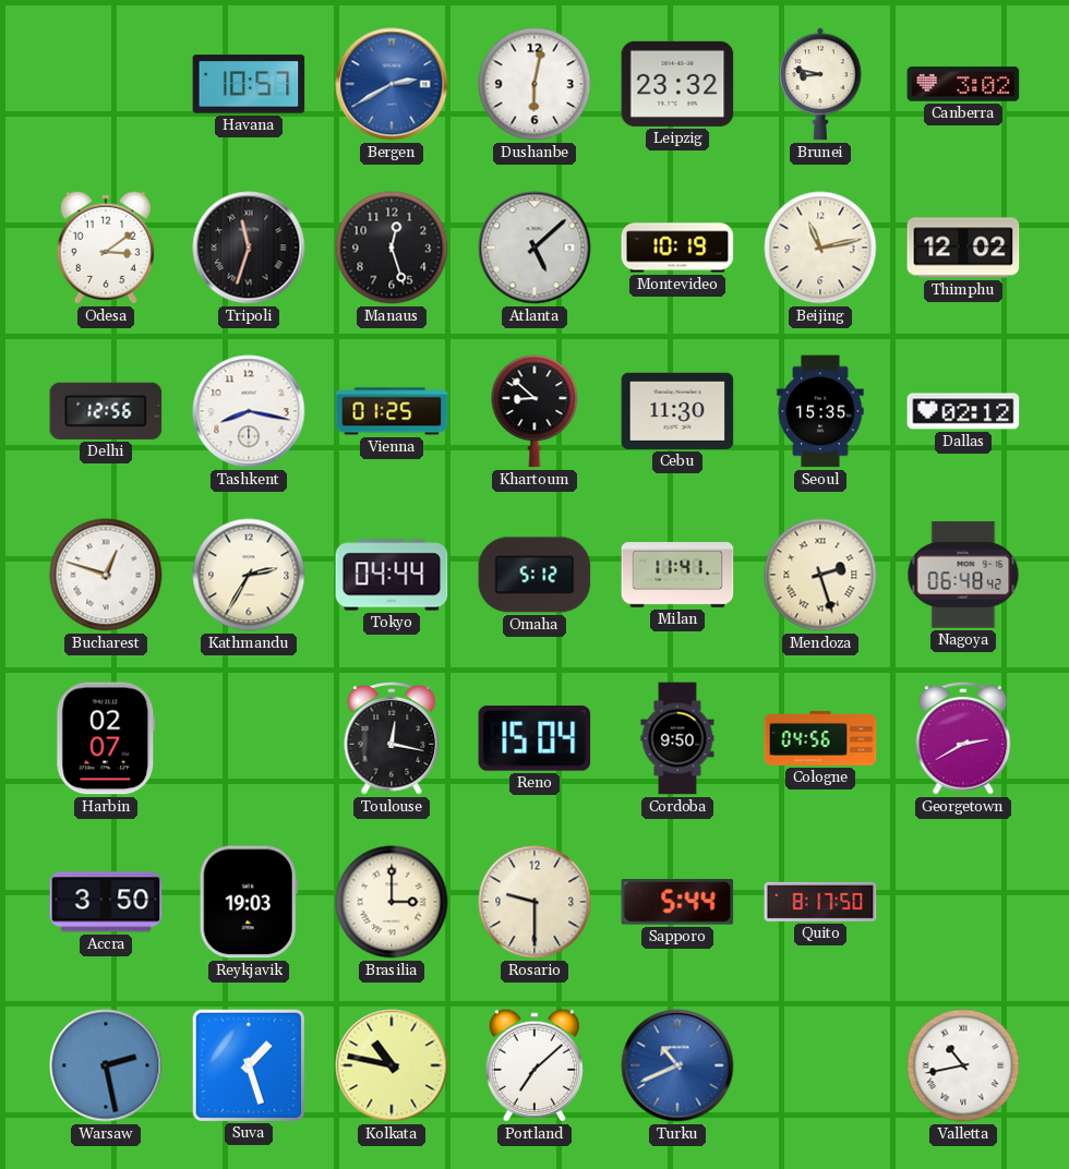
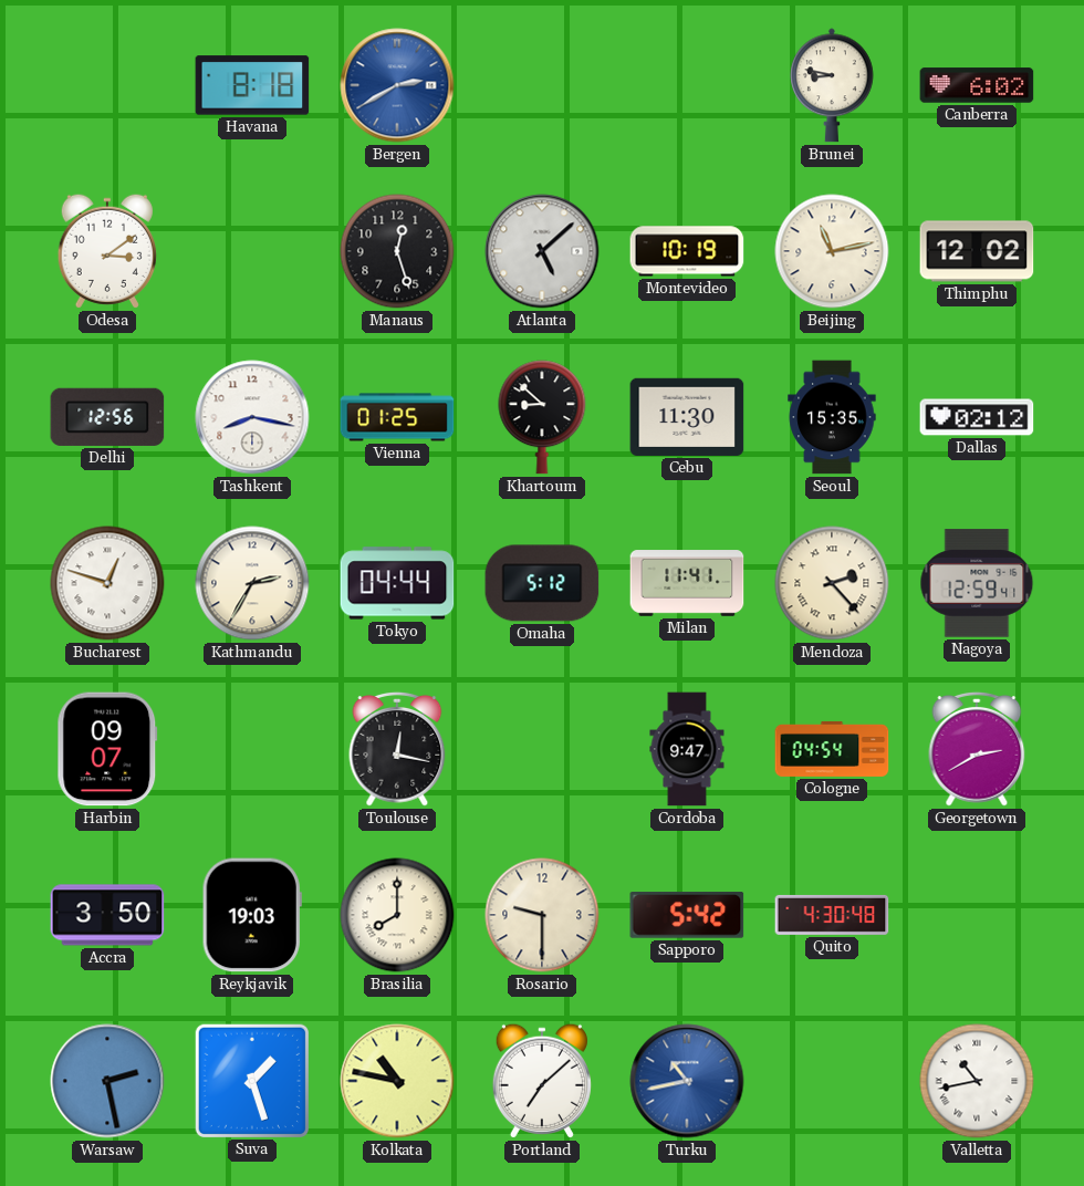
Havana: 10:57 -> 8:18
Dushanbe: 6:02 -> none
Leipzig: 23:32 -> none
Canberra: 3:02 -> 6:02
Tripoli: 11:33 -> none
Mendoza: 2:27 -> 2:23
Nagoya: 06:48 -> 12:59
Harbin: 02:07 -> 09:07
Reno: 15:04 -> none
Cordoba: 9:50 -> 9:47
Cologne: 04:56 -> 04:54
Brasilia: 3:00 -> 8:00
Sapporo: 5:44 -> 5:42
Quito: 8:17 -> 4:30
Turku: 10:41 -> 10:43
